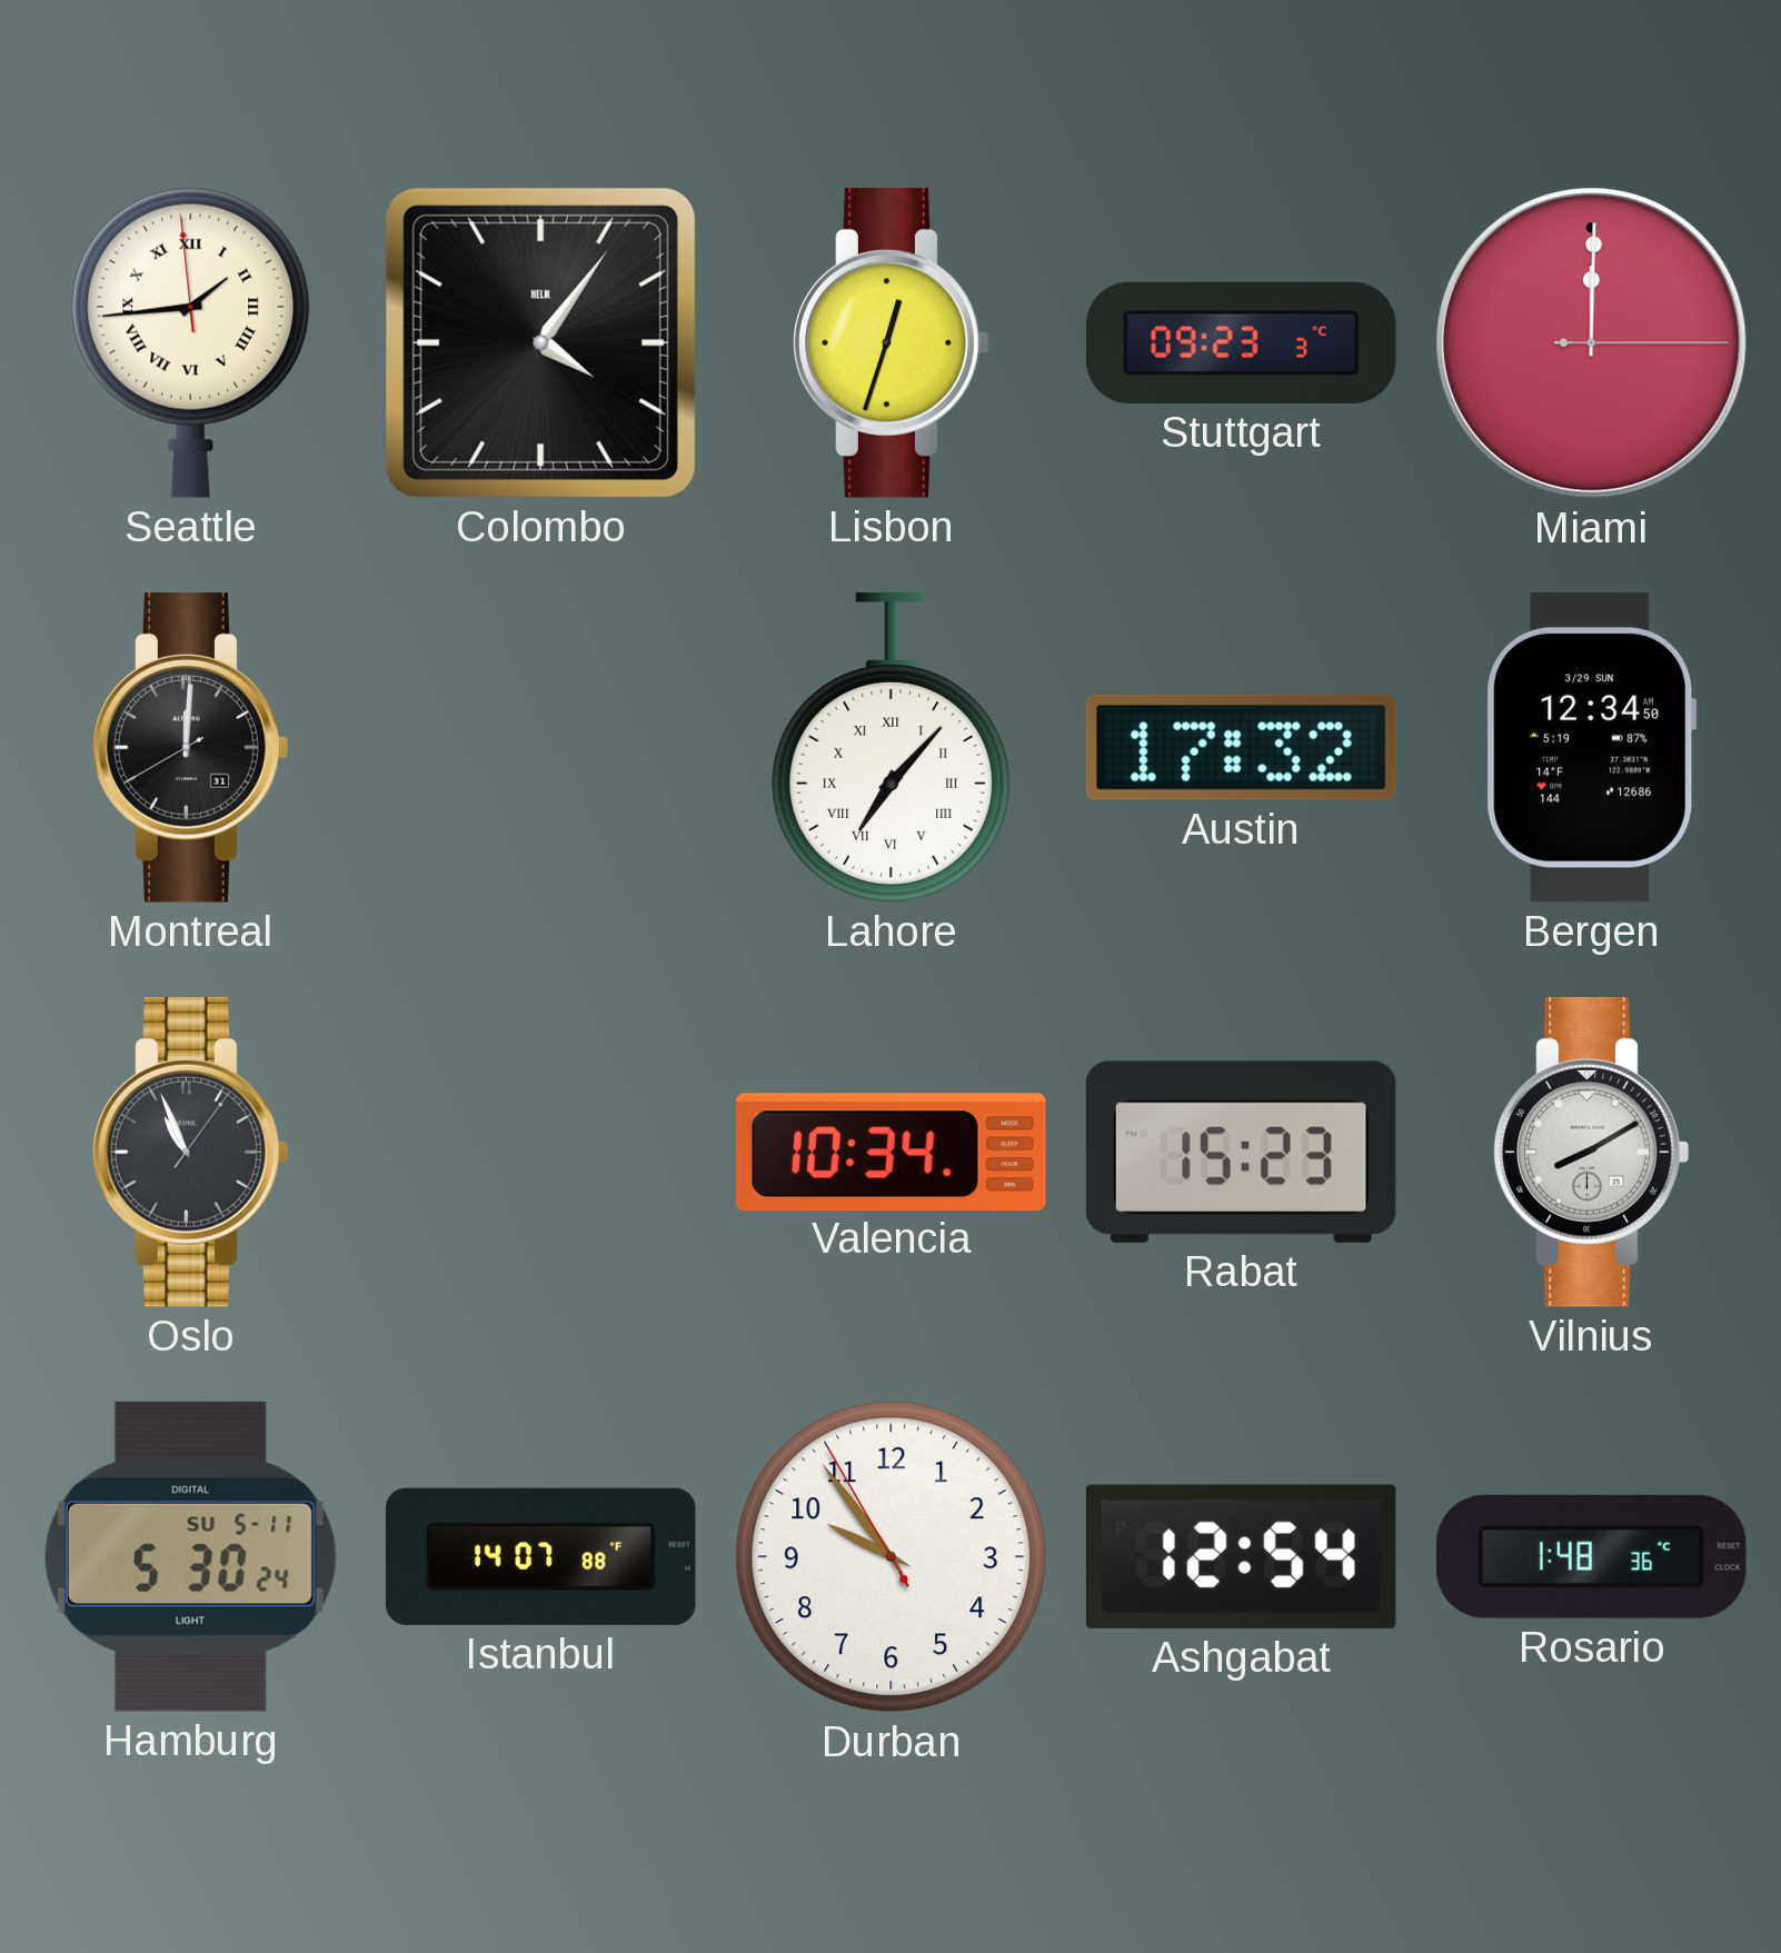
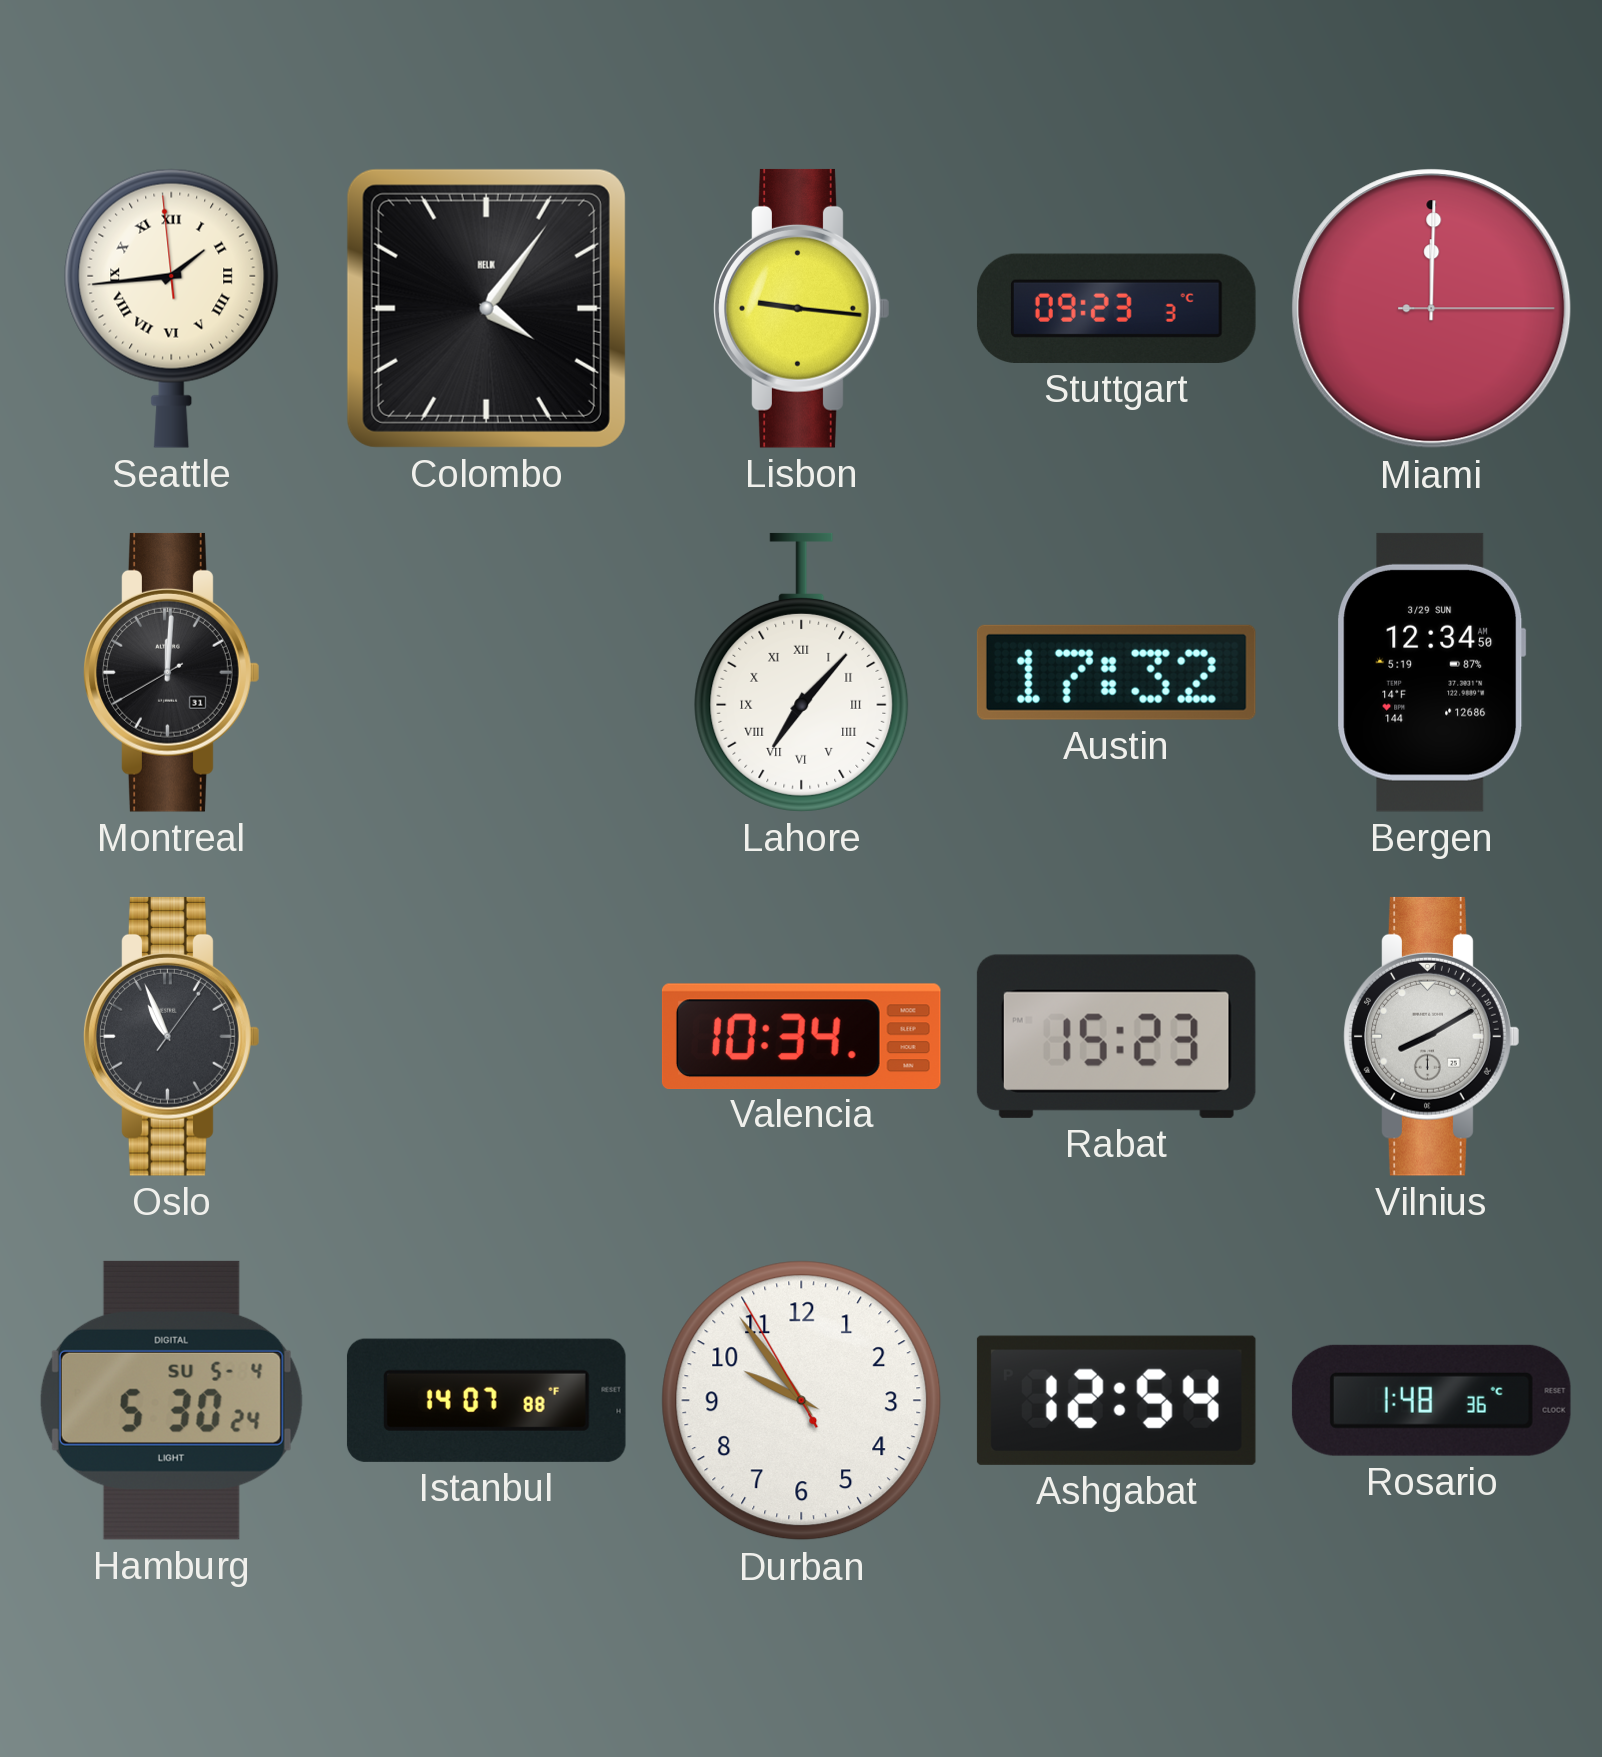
Lisbon: 12:33 -> 9:16
Hamburg date: SU 5-11 -> SU 5-4
